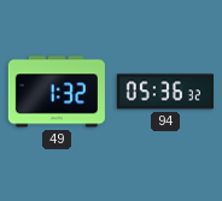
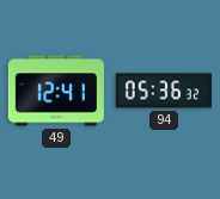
49: 1:32 -> 12:41
